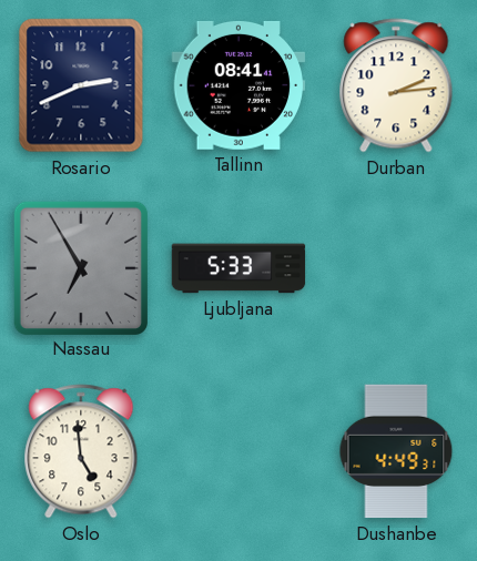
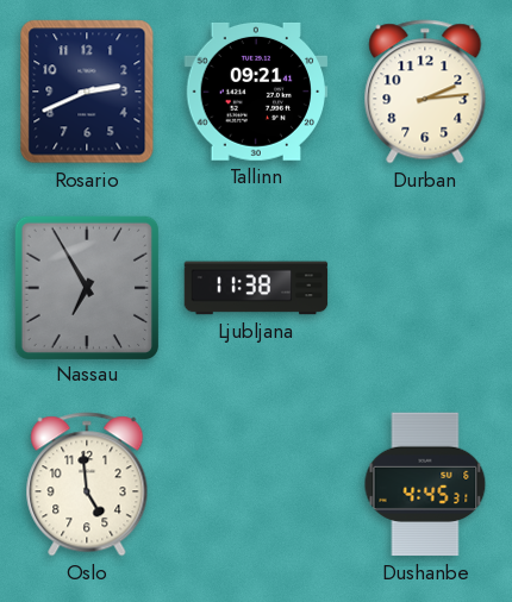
Tallinn: 08:41 -> 09:21
Ljubljana: 5:33 -> 11:38
Dushanbe: 4:49 -> 4:45
